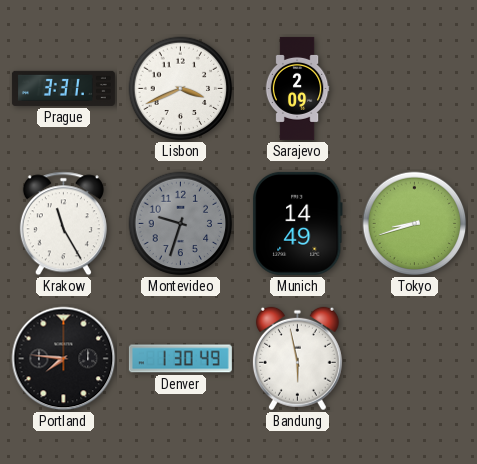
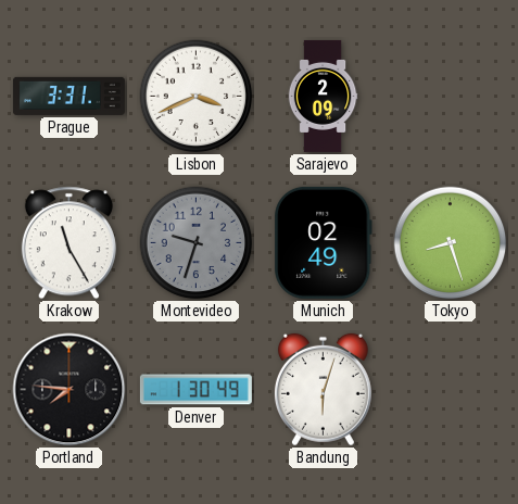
Munich: 14:49 -> 02:49
Tokyo: 8:42 -> 8:27
Bandung: 5:58 -> 6:03
